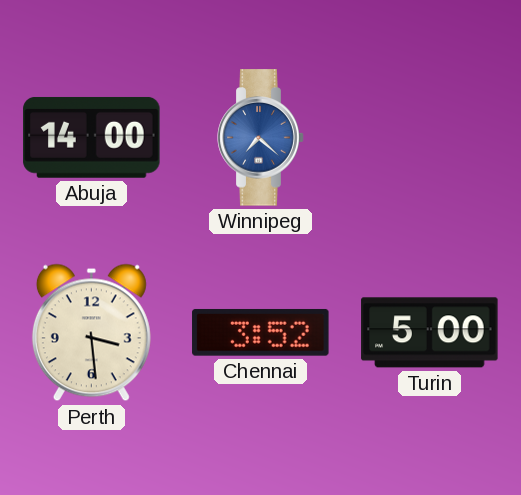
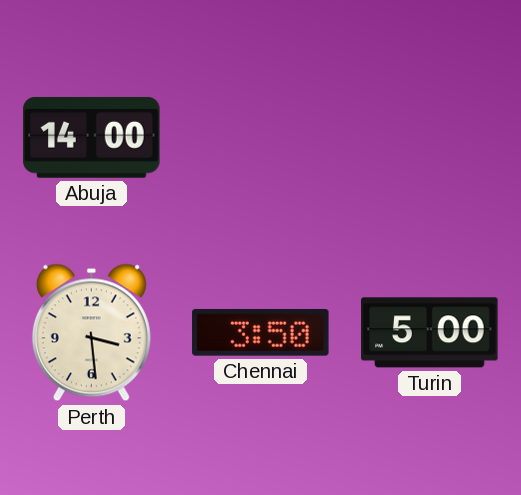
Winnipeg: 7:22 -> none
Chennai: 3:52 -> 3:50
